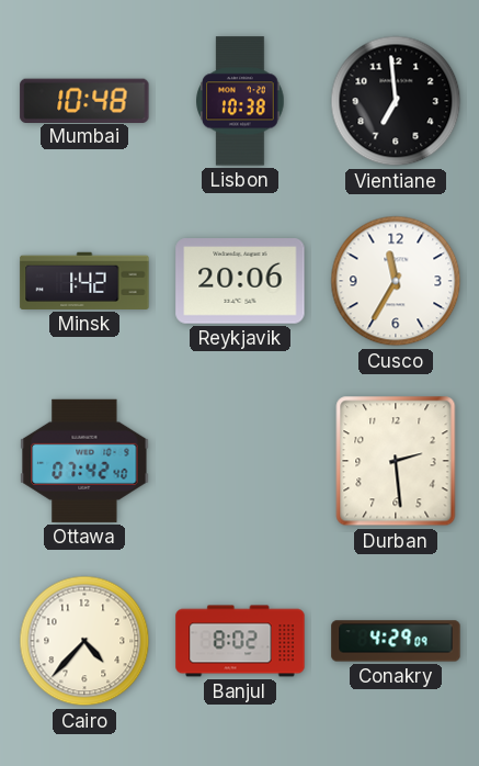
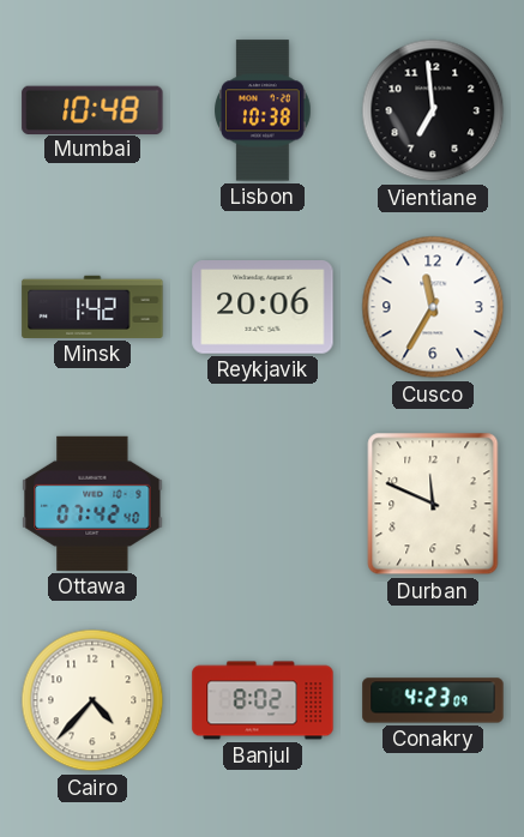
Durban: 2:29 -> 11:49
Conakry: 4:29 -> 4:23
